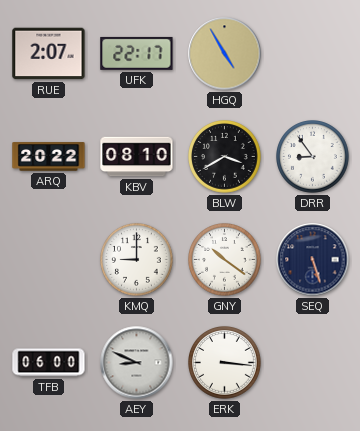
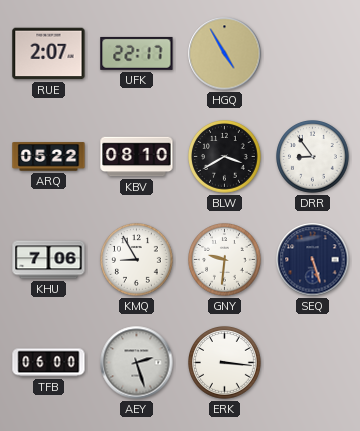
ARQ: 20:22 -> 05:22
KHU: none -> 7:06
KMQ: 9:00 -> 8:55
GNY: 10:21 -> 9:31
AEY: 8:49 -> 2:27
